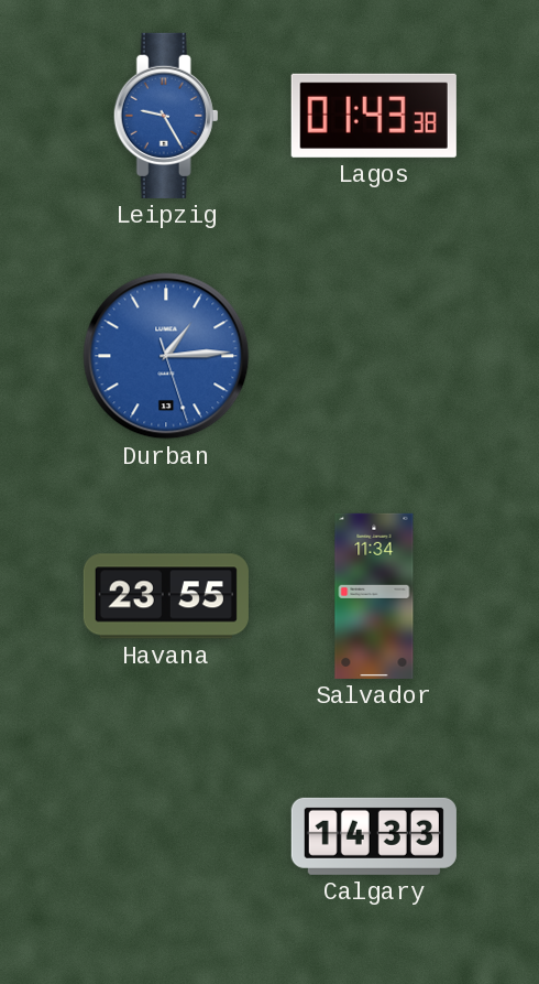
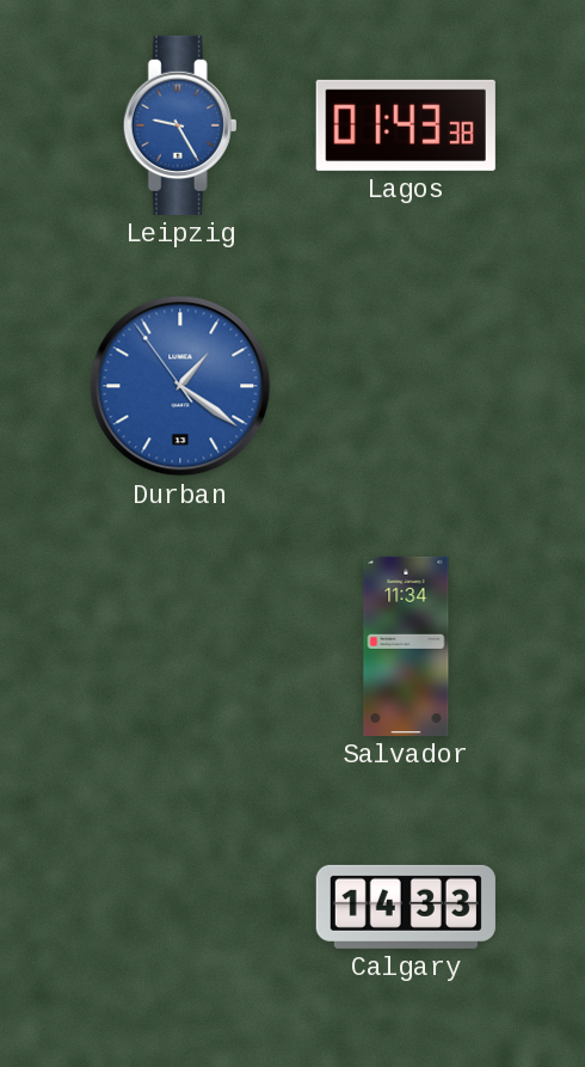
Durban: 1:14 -> 1:20
Havana: 23:55 -> none
